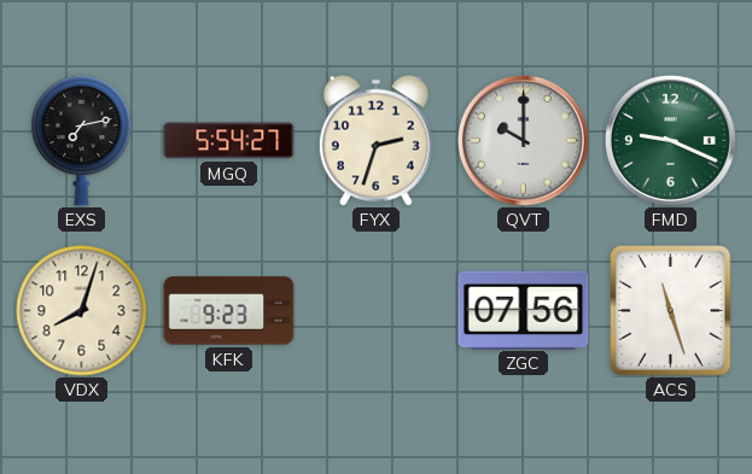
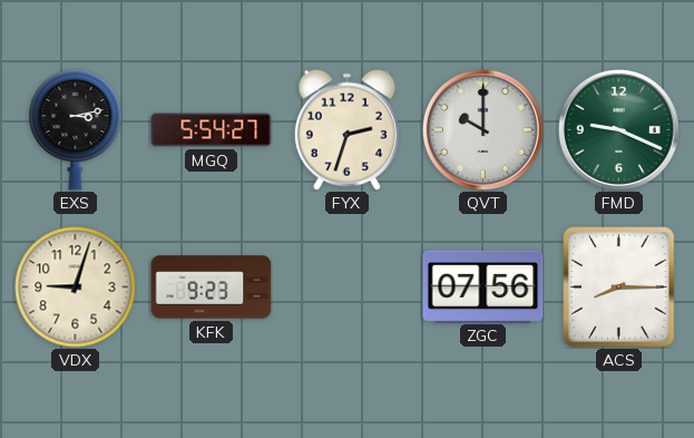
EXS: 7:13 -> 3:13
VDX: 8:03 -> 9:03
ACS: 11:27 -> 8:15
